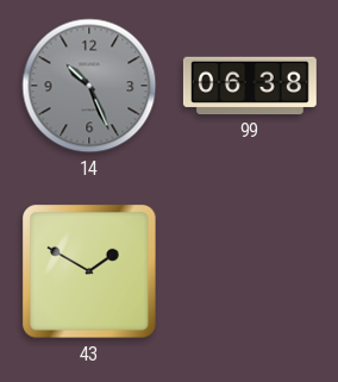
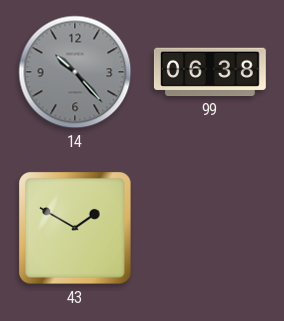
14: 10:26 -> 10:23
